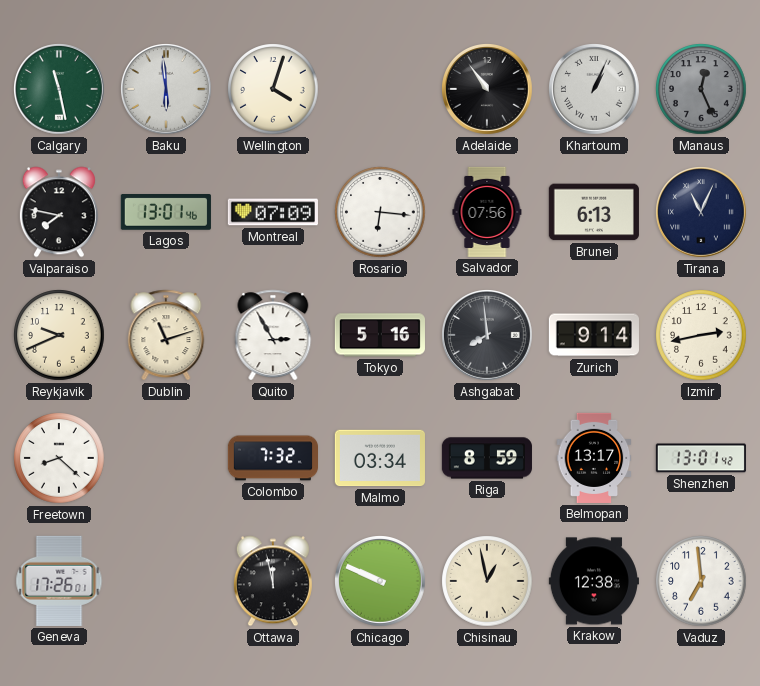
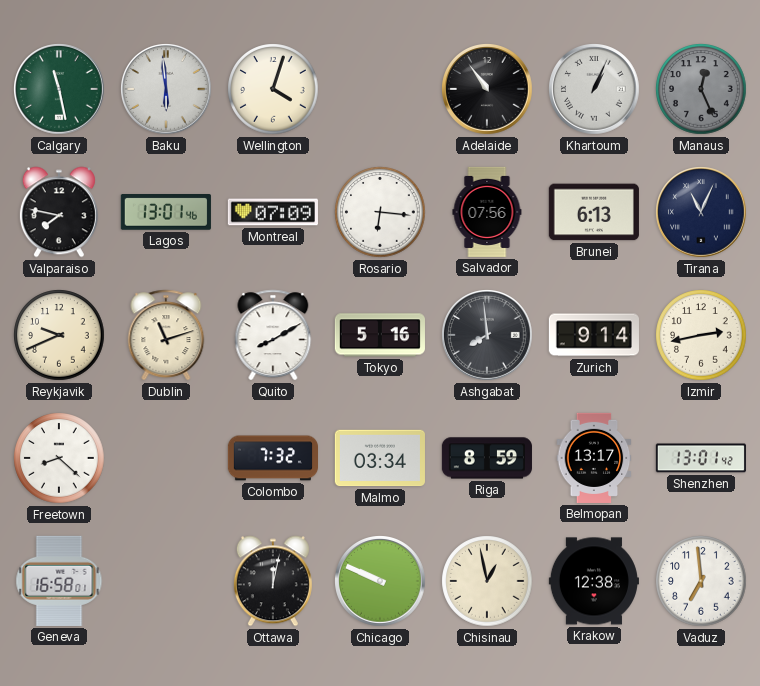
Quito: 2:55 -> 8:10
Geneva: 17:26 -> 16:58
Ottawa: 11:58 -> 12:02
